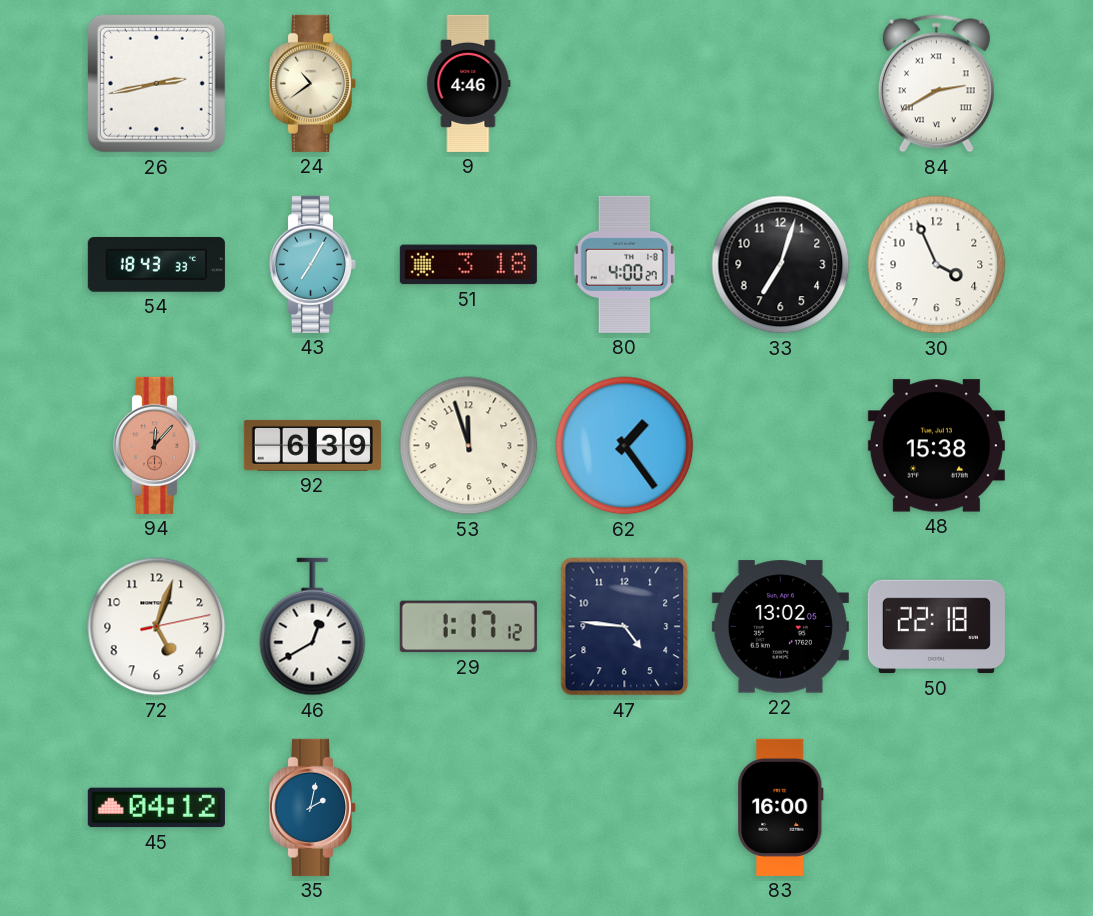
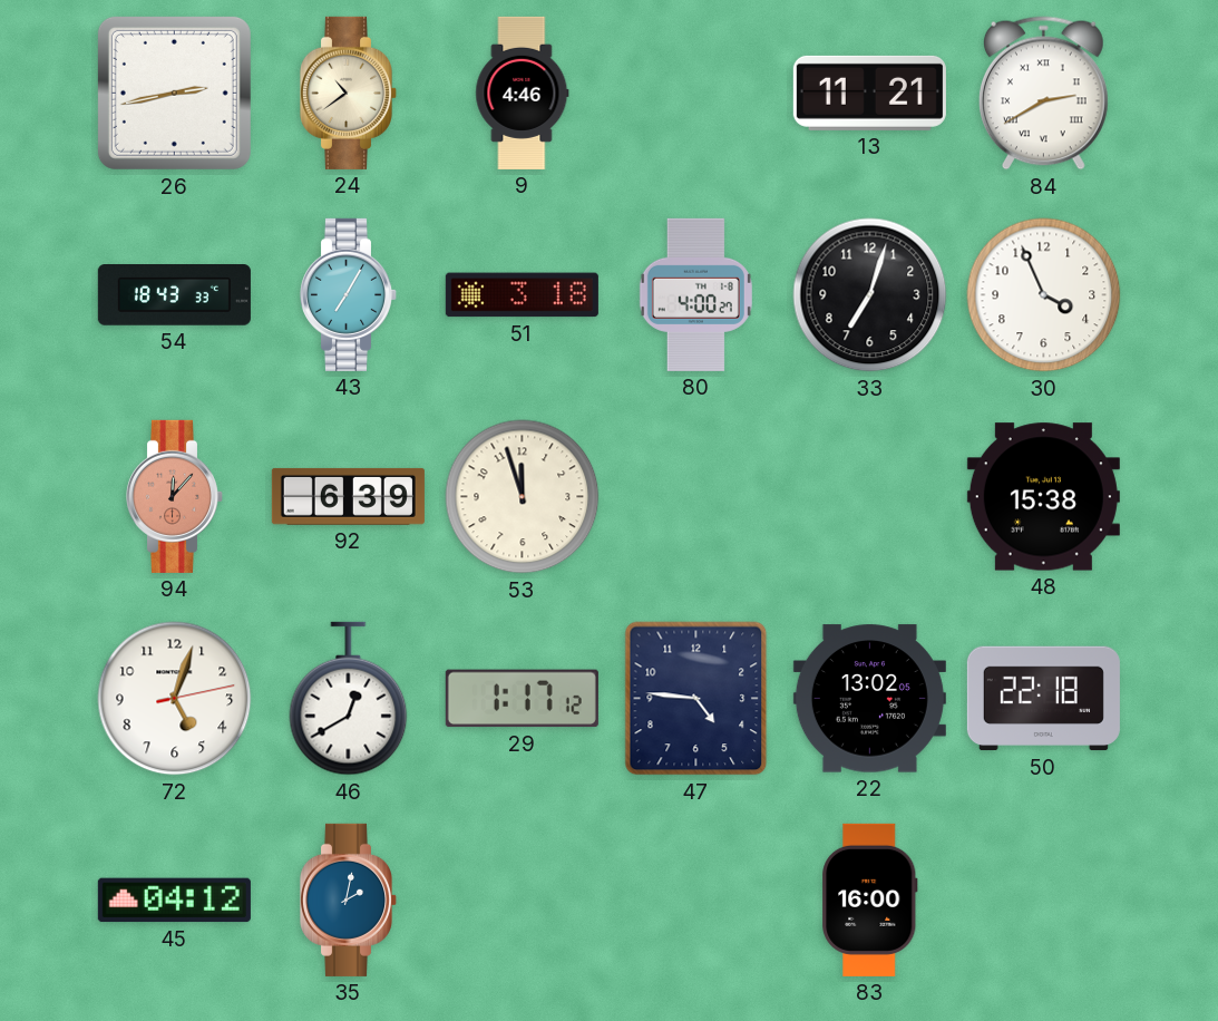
13: none -> 11:21
62: 1:24 -> none
